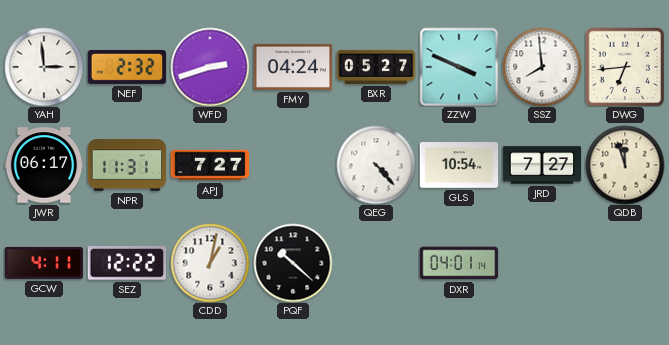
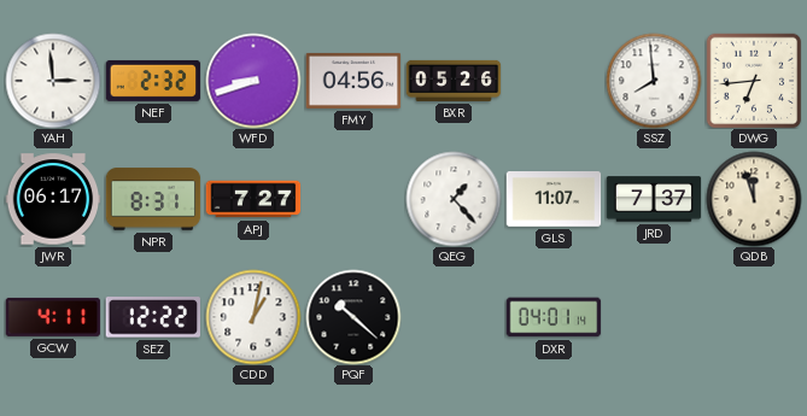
WFD: 2:42 -> 8:42
FMY: 04:24 -> 04:56
BXR: 05:27 -> 05:26
ZZW: 3:49 -> none
NPR: 11:31 -> 8:31
QEG: 4:23 -> 1:23
GLS: 10:54 -> 11:07
JRD: 7:27 -> 7:37
